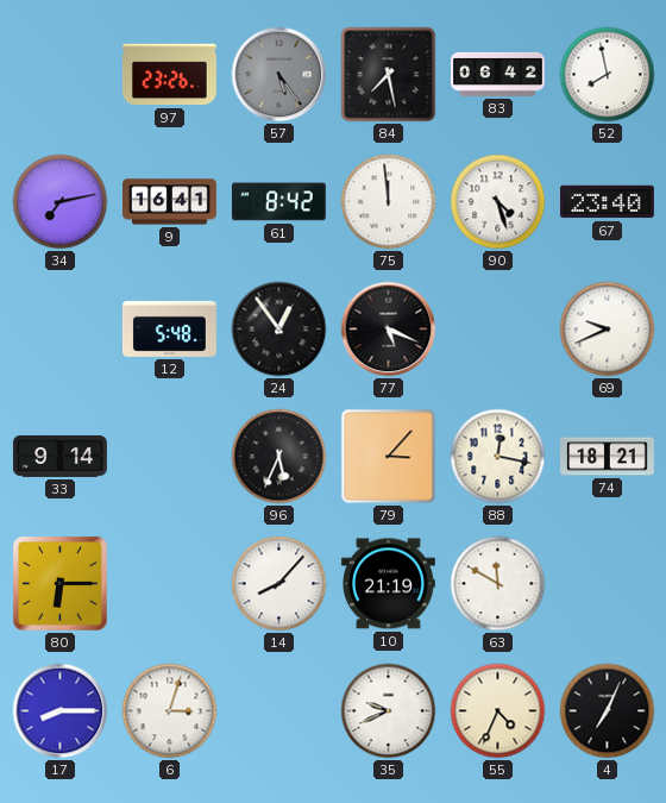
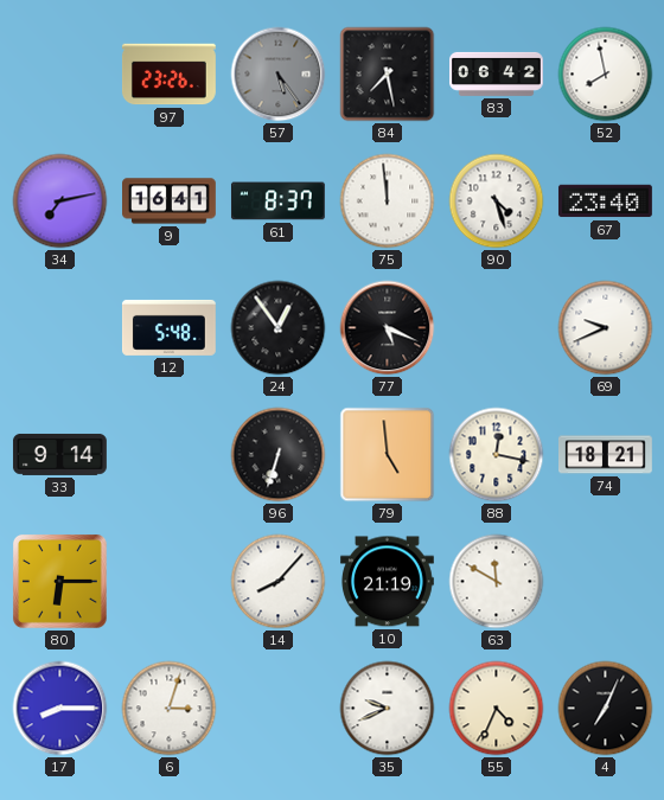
61: 8:42 -> 8:37
96: 5:34 -> 6:33
79: 3:07 -> 4:59
